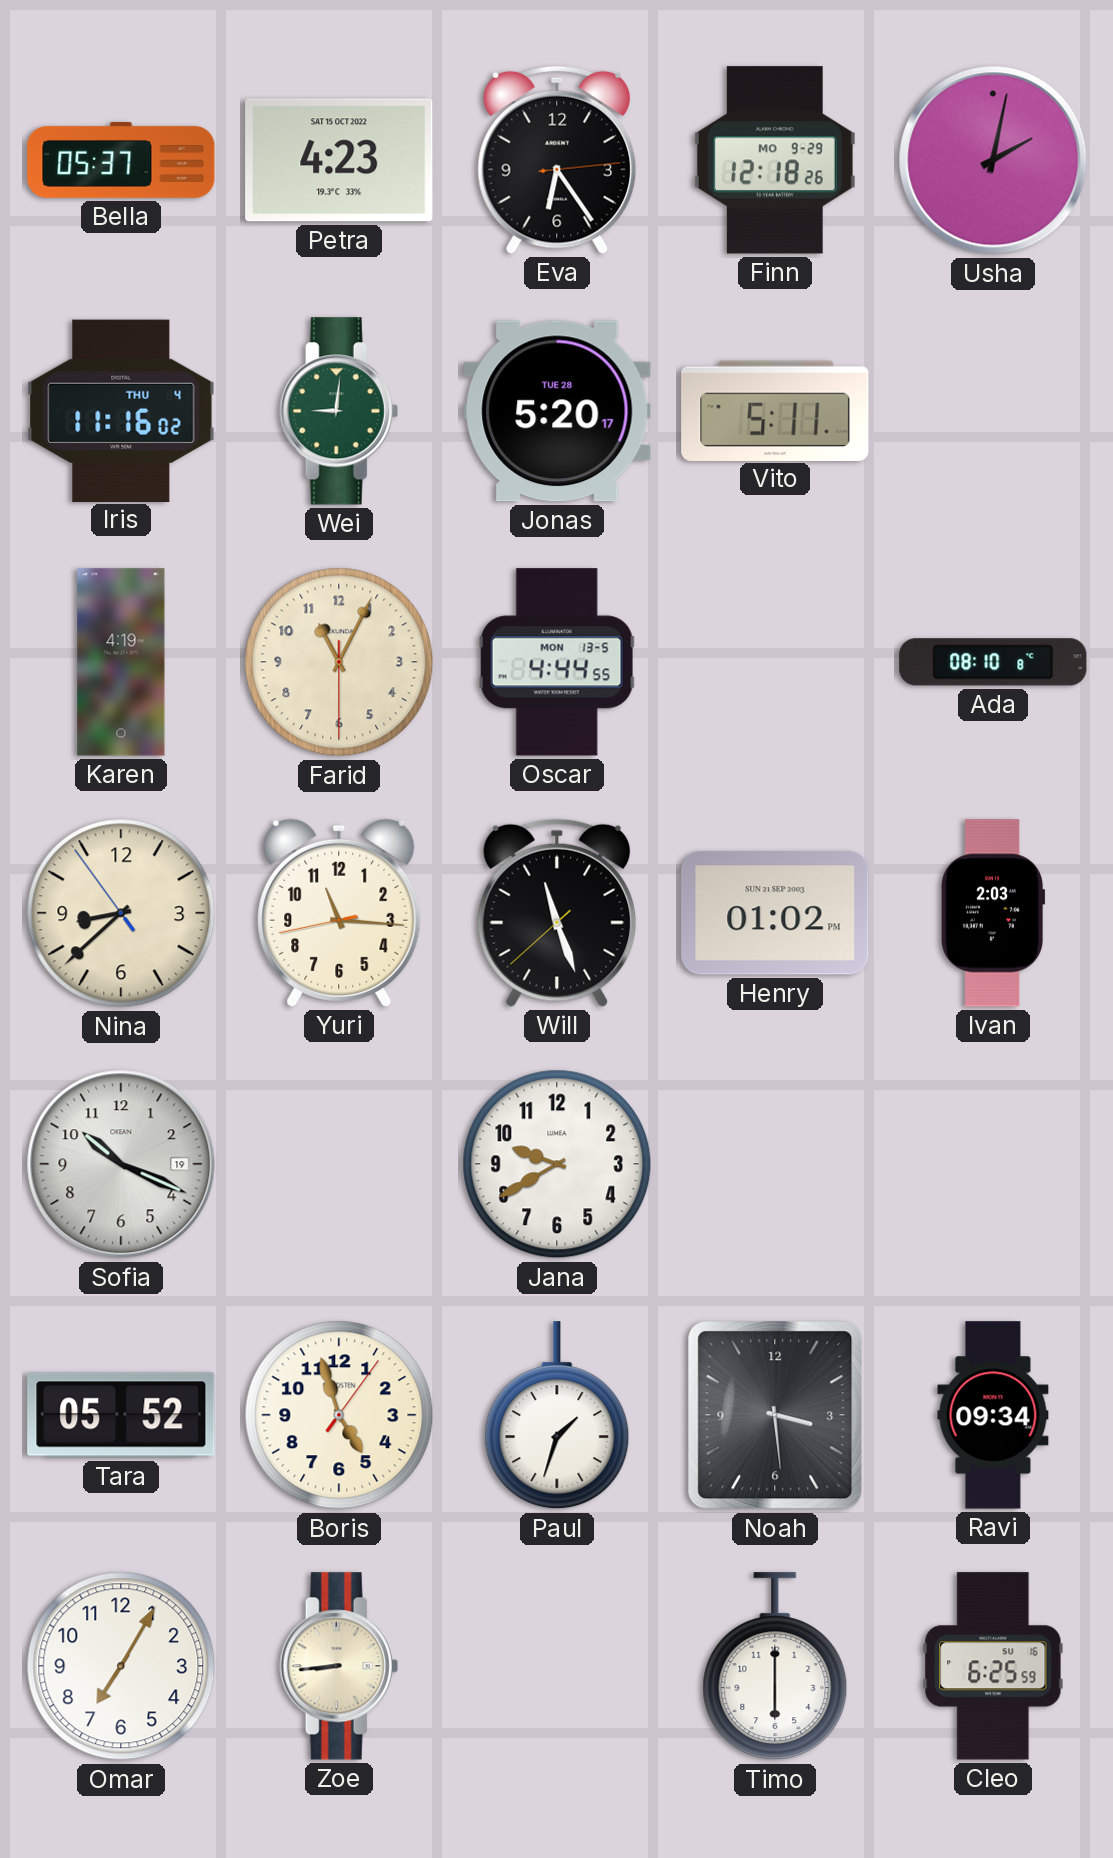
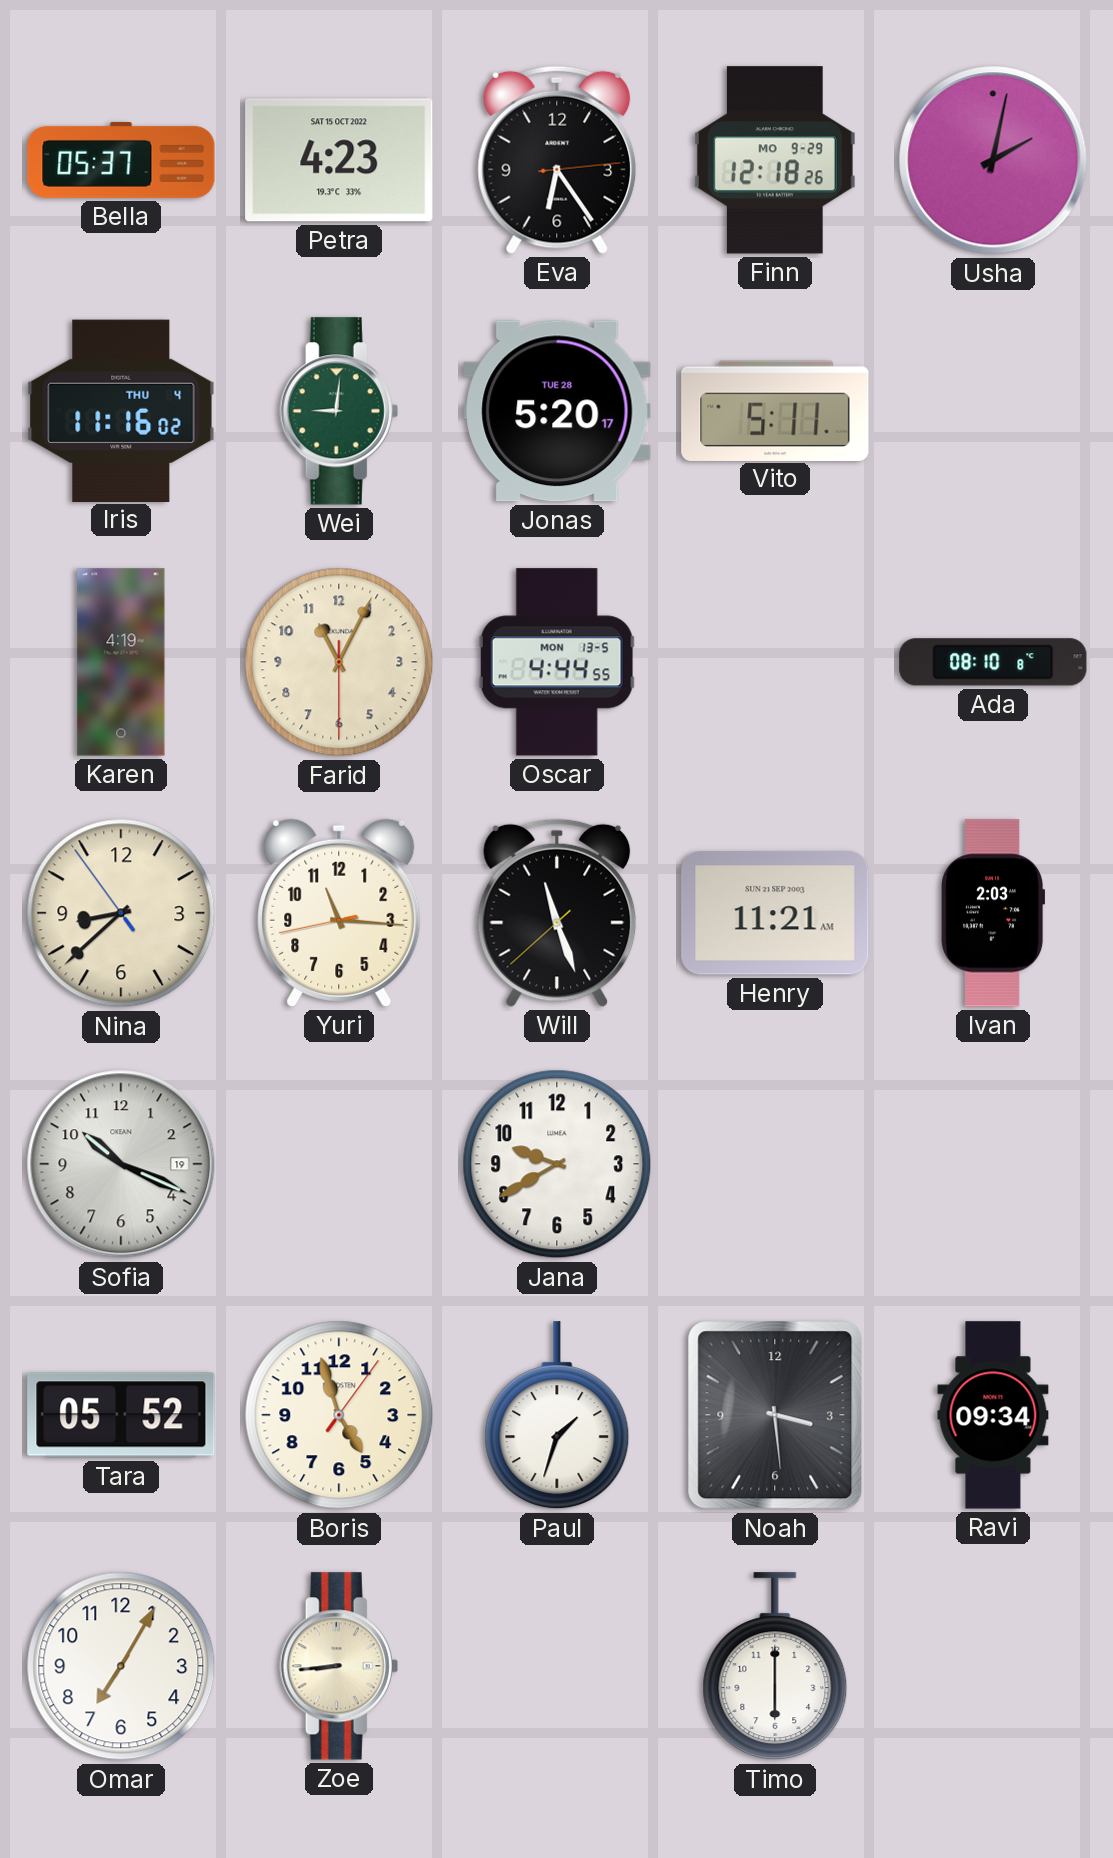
Henry: 01:02 -> 11:21
Cleo: 6:25 -> none
